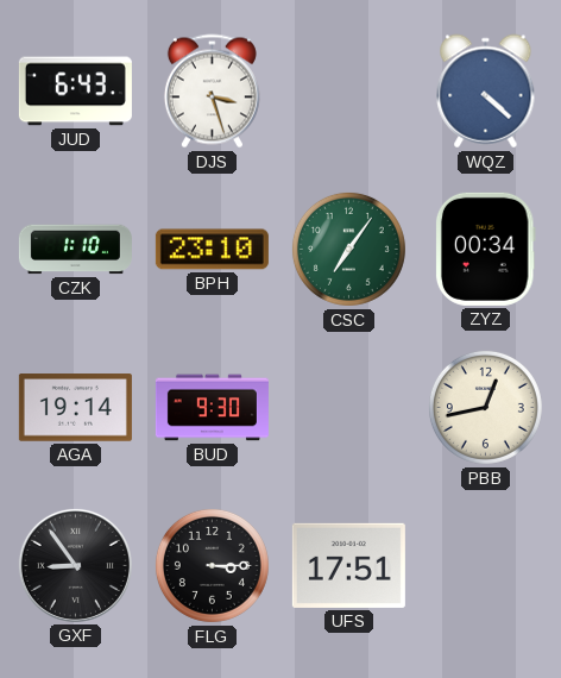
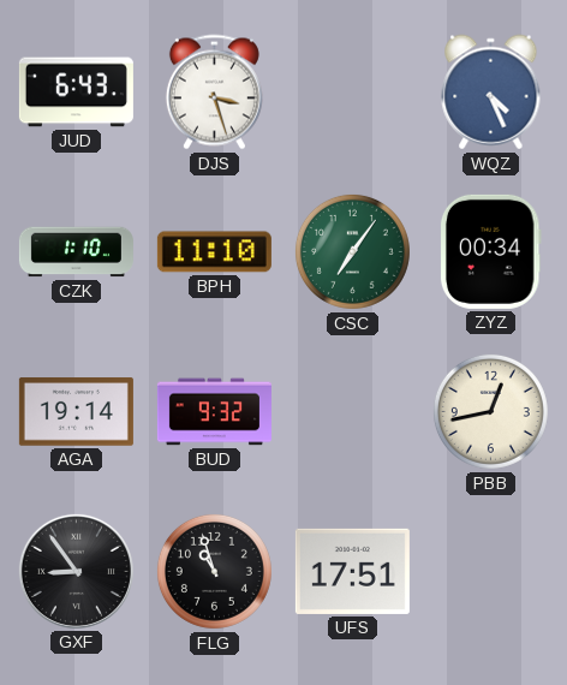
WQZ: 4:22 -> 4:26
BPH: 23:10 -> 11:10
BUD: 9:30 -> 9:32
FLG: 3:15 -> 10:57
